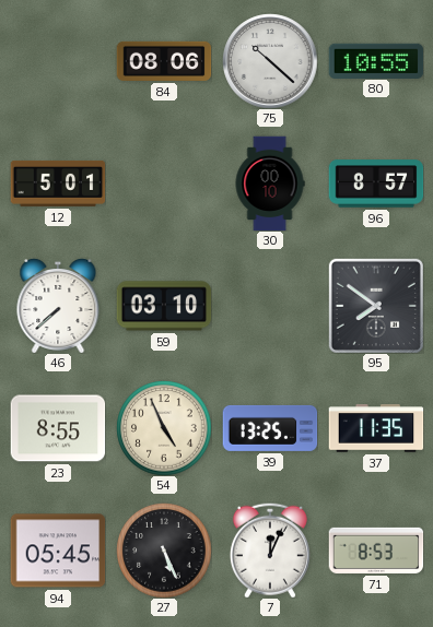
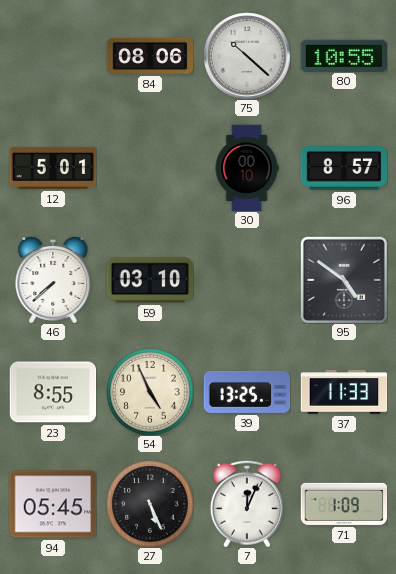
95: 7:51 -> 4:51
37: 11:35 -> 11:33
71: 8:53 -> 1:09
